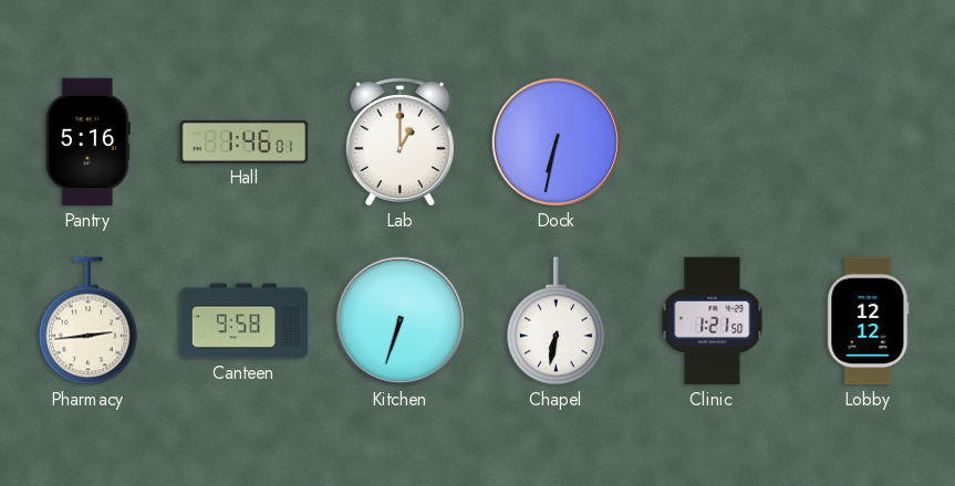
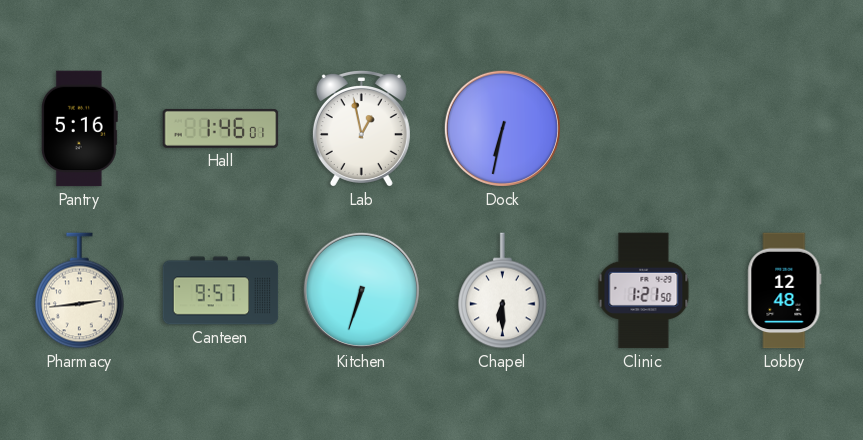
Lab: 1:00 -> 12:58
Canteen: 9:58 -> 9:57
Chapel: 6:32 -> 6:30
Lobby: 12:12 -> 12:48
